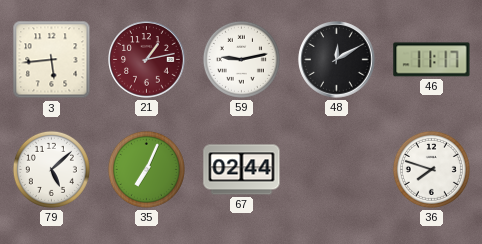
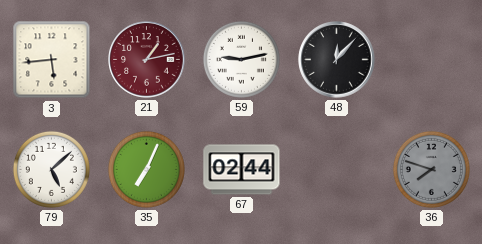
48: 12:10 -> 12:07
46: 11:17 -> none
36 dial: white -> grey
